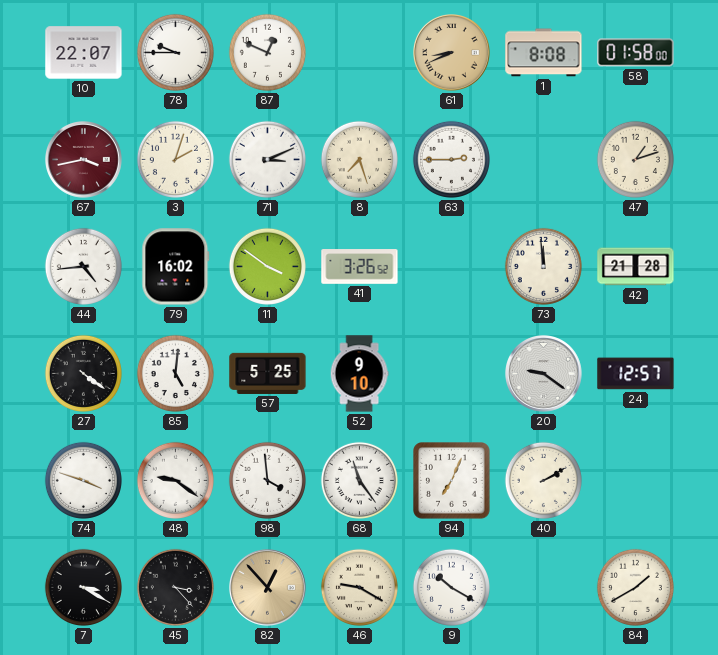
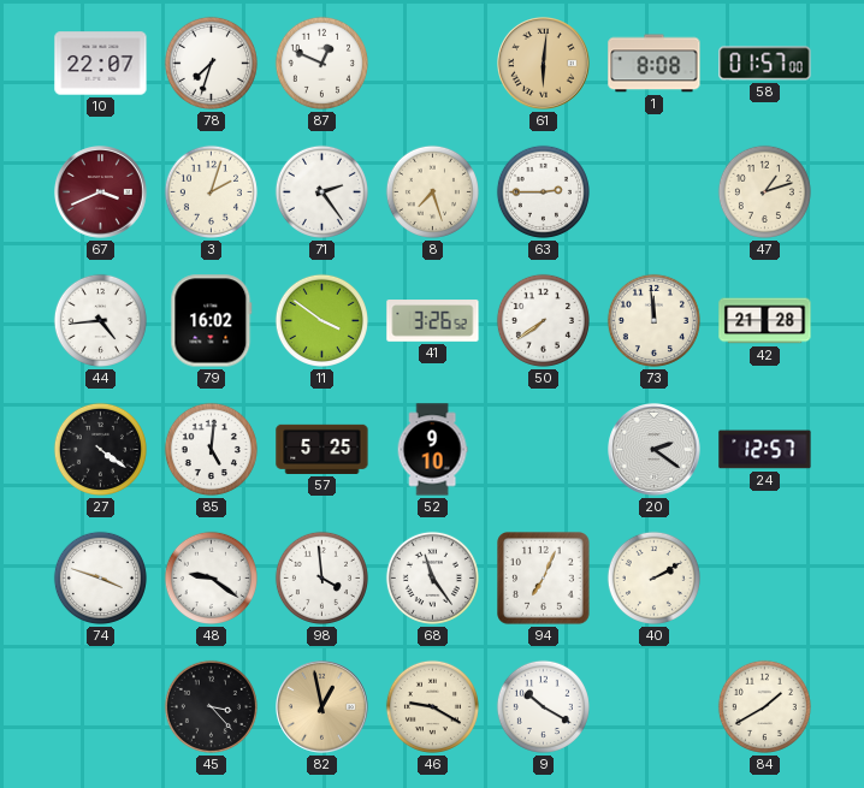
78: 9:45 -> 7:33
61: 8:41 -> 6:01
58: 01:58 -> 01:57
67: 3:43 -> 3:41
71: 3:11 -> 2:24
50: none -> 7:39
20: 9:21 -> 2:21
7: 3:20 -> none
82: 12:53 -> 12:58
